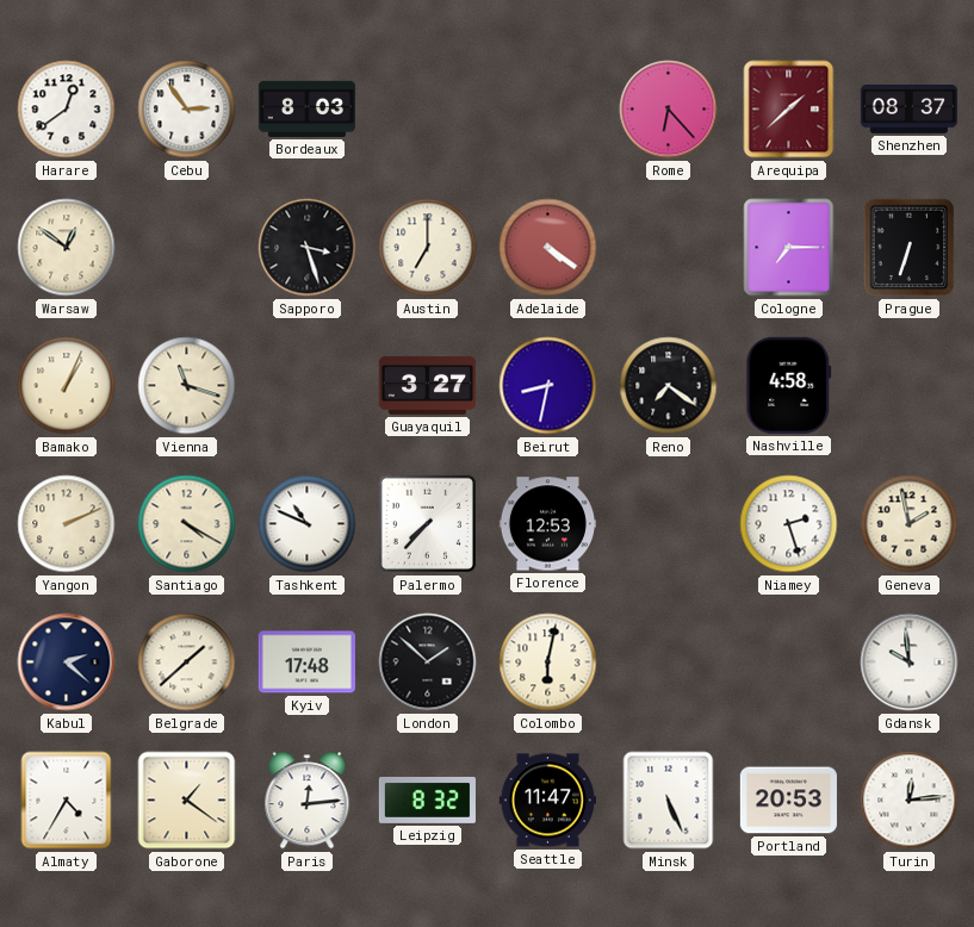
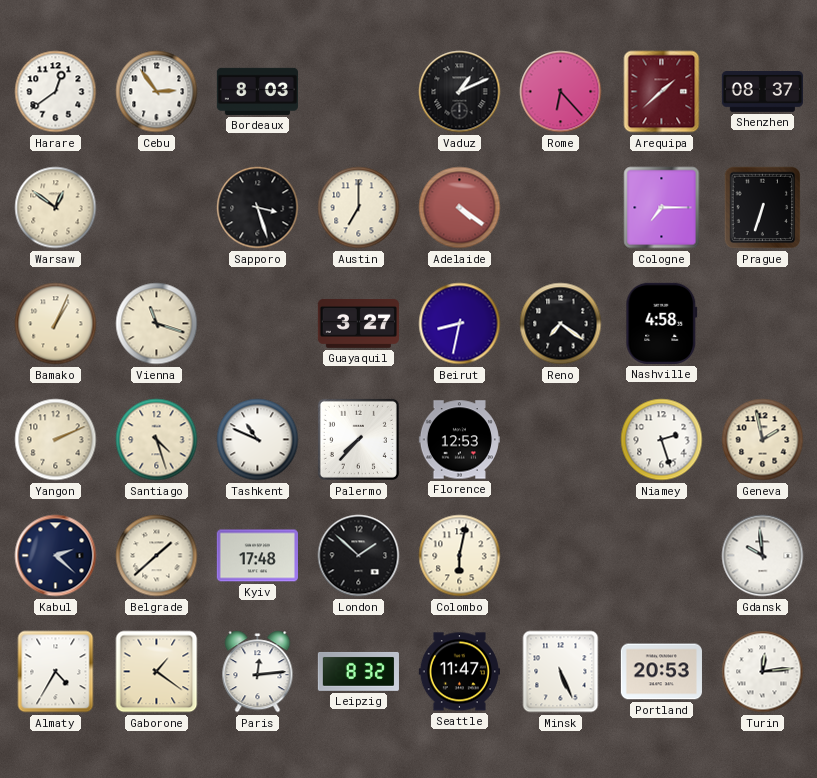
Vaduz: none -> 1:11
Santiago: 4:20 -> 4:27
